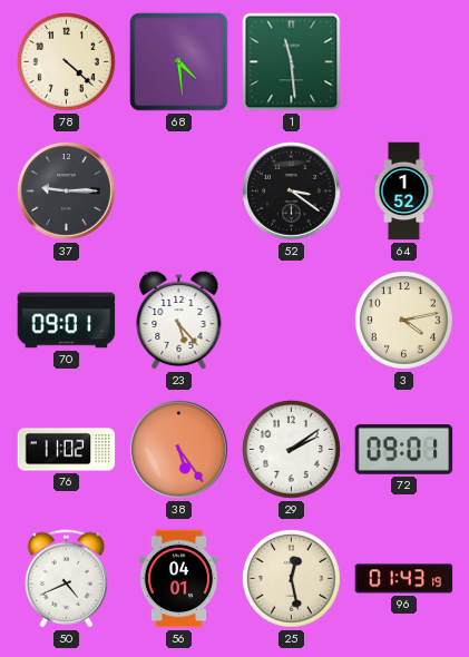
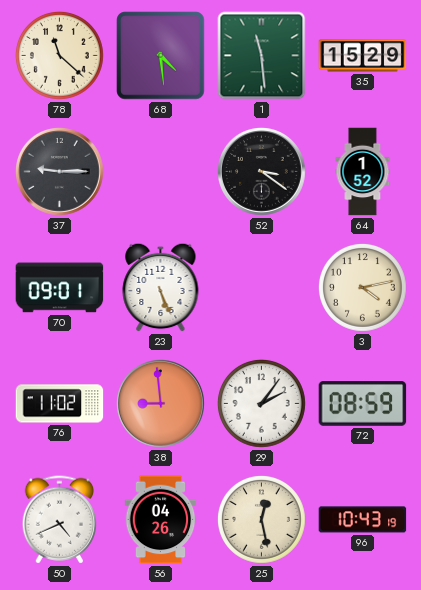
78: 4:22 -> 11:22
35: none -> 15:29
23: 5:23 -> 5:26
38: 5:24 -> 8:59
29: 2:09 -> 2:06
72: 09:01 -> 08:59
56: 04:01 -> 04:26
96: 01:43 -> 10:43
